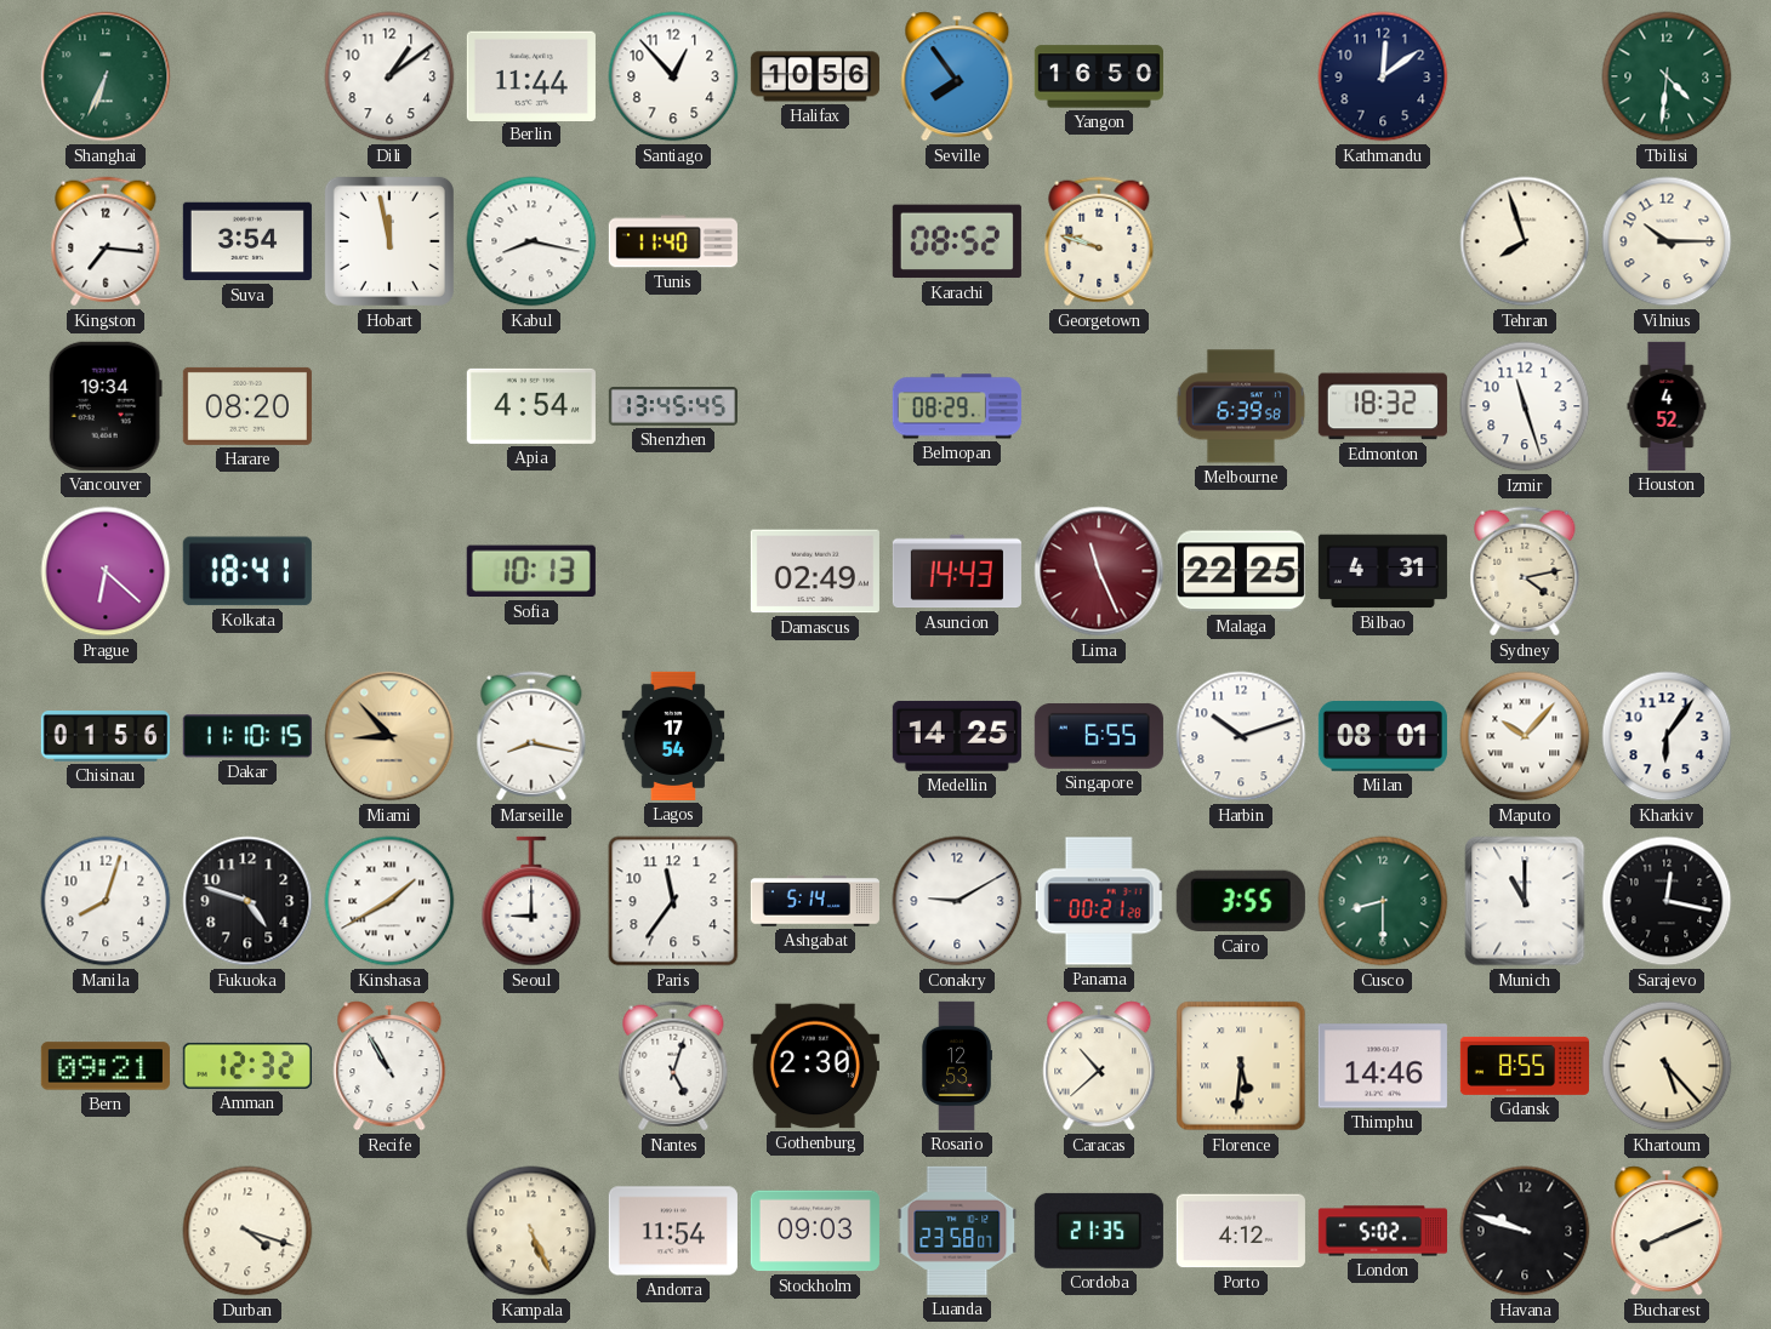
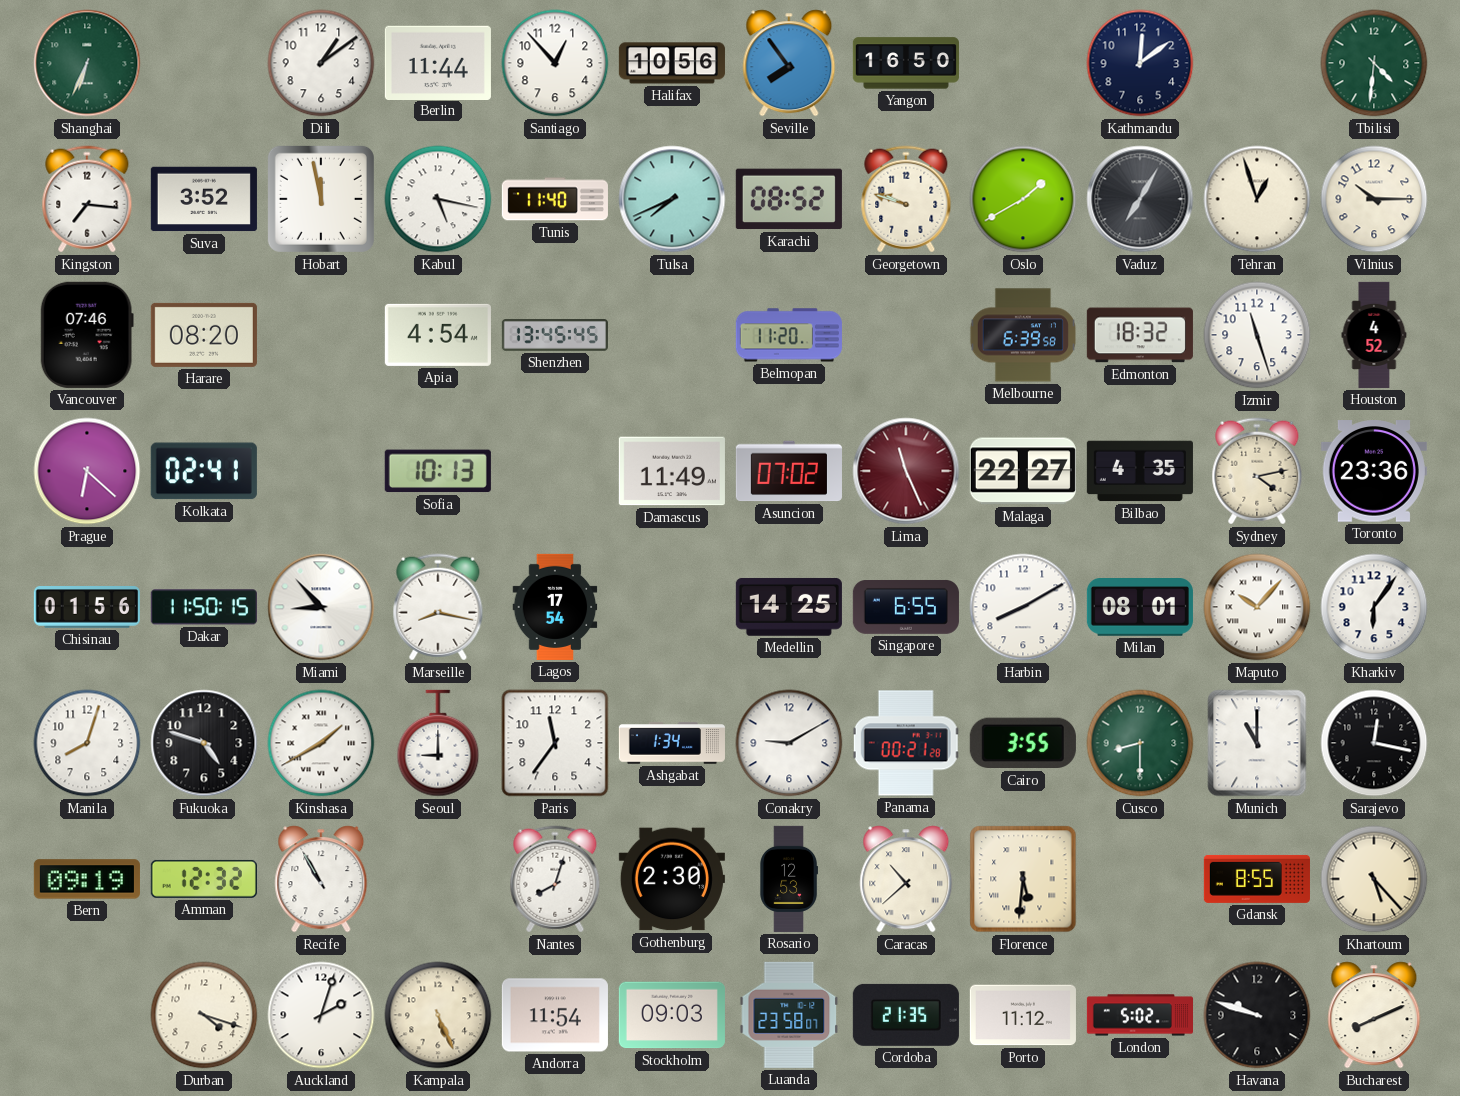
Suva: 3:54 -> 3:52
Kabul: 8:17 -> 5:17
Tulsa: none -> 7:41
Oslo: none -> 1:40
Vaduz: none -> 7:05
Tehran: 7:57 -> 12:57
Vancouver: 19:34 -> 07:46
Belmopan: 08:29 -> 11:20
Kolkata: 18:41 -> 02:41
Damascus: 02:49 -> 11:49
Asuncion: 14:43 -> 07:02
Malaga: 22:25 -> 22:27
Bilbao: 4:31 -> 4:35
Toronto: none -> 23:36
Dakar: 11:10 -> 11:50
Miami dial: champagne -> white
Harbin: 10:12 -> 8:10
Ashgabat: 5:14 -> 1:34
Bern: 09:21 -> 09:19
Nantes: 5:03 -> 8:03
Thimphu: 14:46 -> none
Auckland: none -> 2:03
Porto: 4:12 -> 11:12
